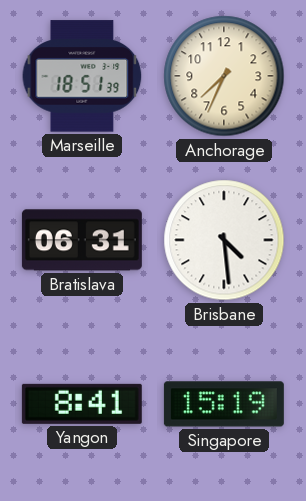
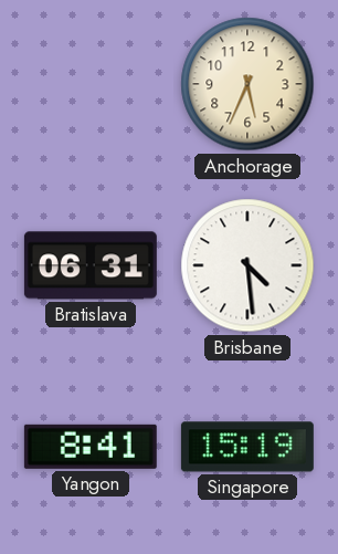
Marseille: 18:51 -> none
Anchorage: 7:34 -> 5:34
